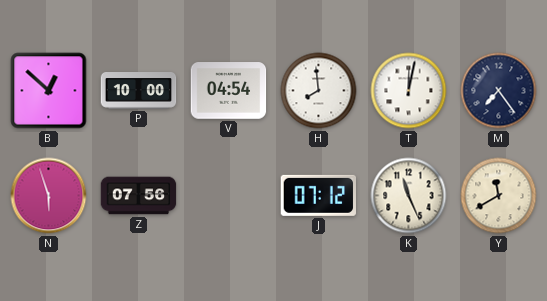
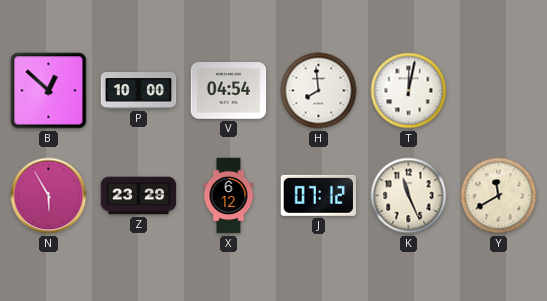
M: 7:24 -> none
N: 5:57 -> 5:55
Z: 07:56 -> 23:29
X: none -> 6:12
